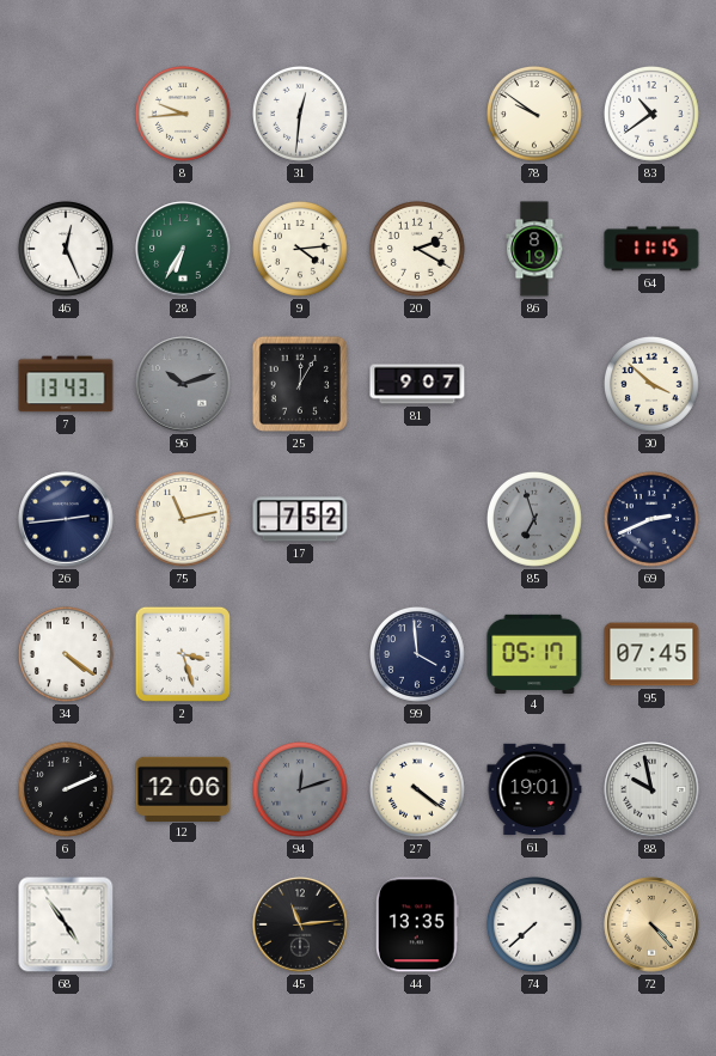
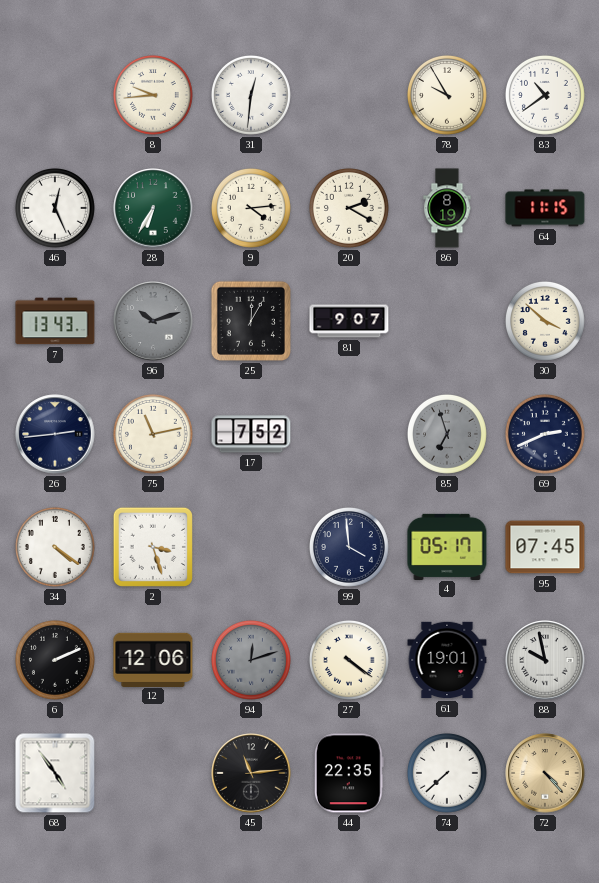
78: 9:51 -> 9:55
44: 13:35 -> 22:35
